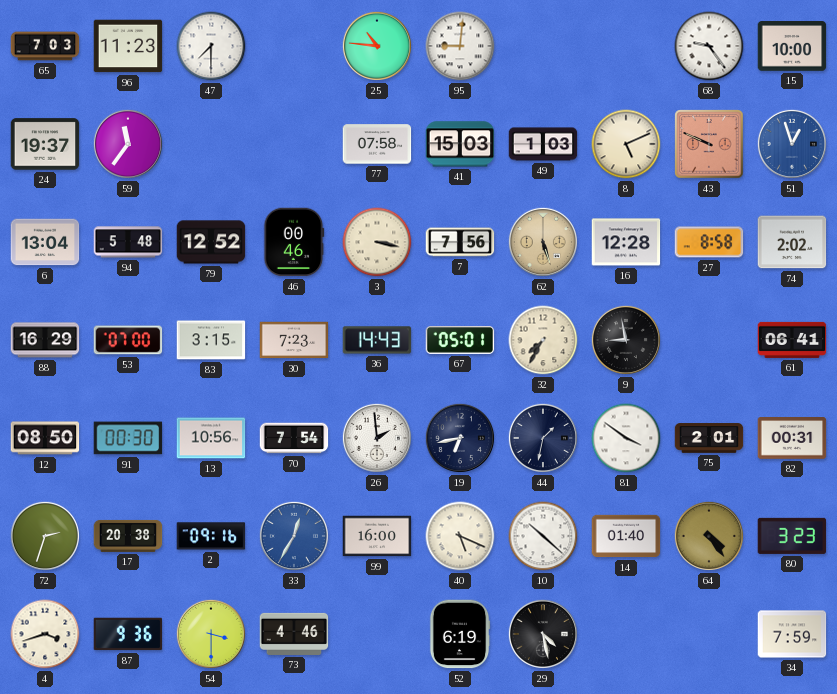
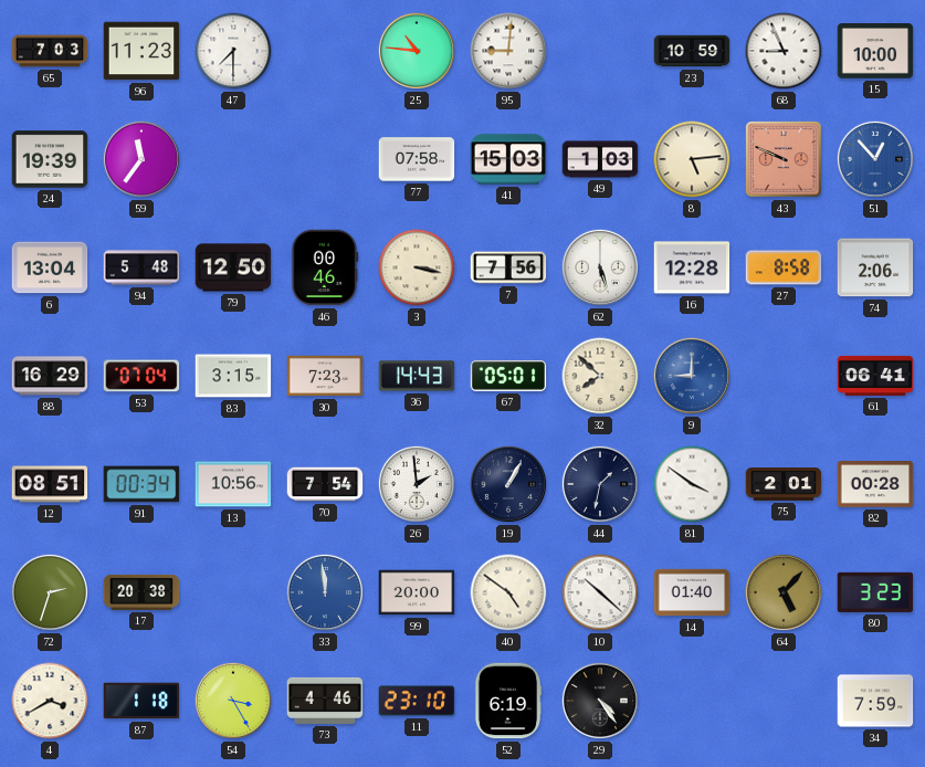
23: none -> 10:59
68: 9:24 -> 8:56
24: 19:37 -> 19:39
8: 5:11 -> 5:14
51: 12:57 -> 12:53
79: 12:52 -> 12:50
62 dial: champagne -> white
74: 2:02 -> 2:06
53: 07:00 -> 07:04
32: 7:35 -> 7:52
9: 8:58 -> 9:00
9 dial: black -> blue
12: 08:50 -> 08:51
91: 00:30 -> 00:34
19: 6:43 -> 1:05
82: 00:31 -> 00:28
2: 09:16 -> none
33: 12:35 -> 11:59
99: 16:00 -> 20:00
40: 5:19 -> 4:51
64: 4:24 -> 5:07
4: 3:42 -> 3:40
87: 9:36 -> 1:18
54: 3:30 -> 3:25
11: none -> 23:10
29: 4:28 -> 4:24
